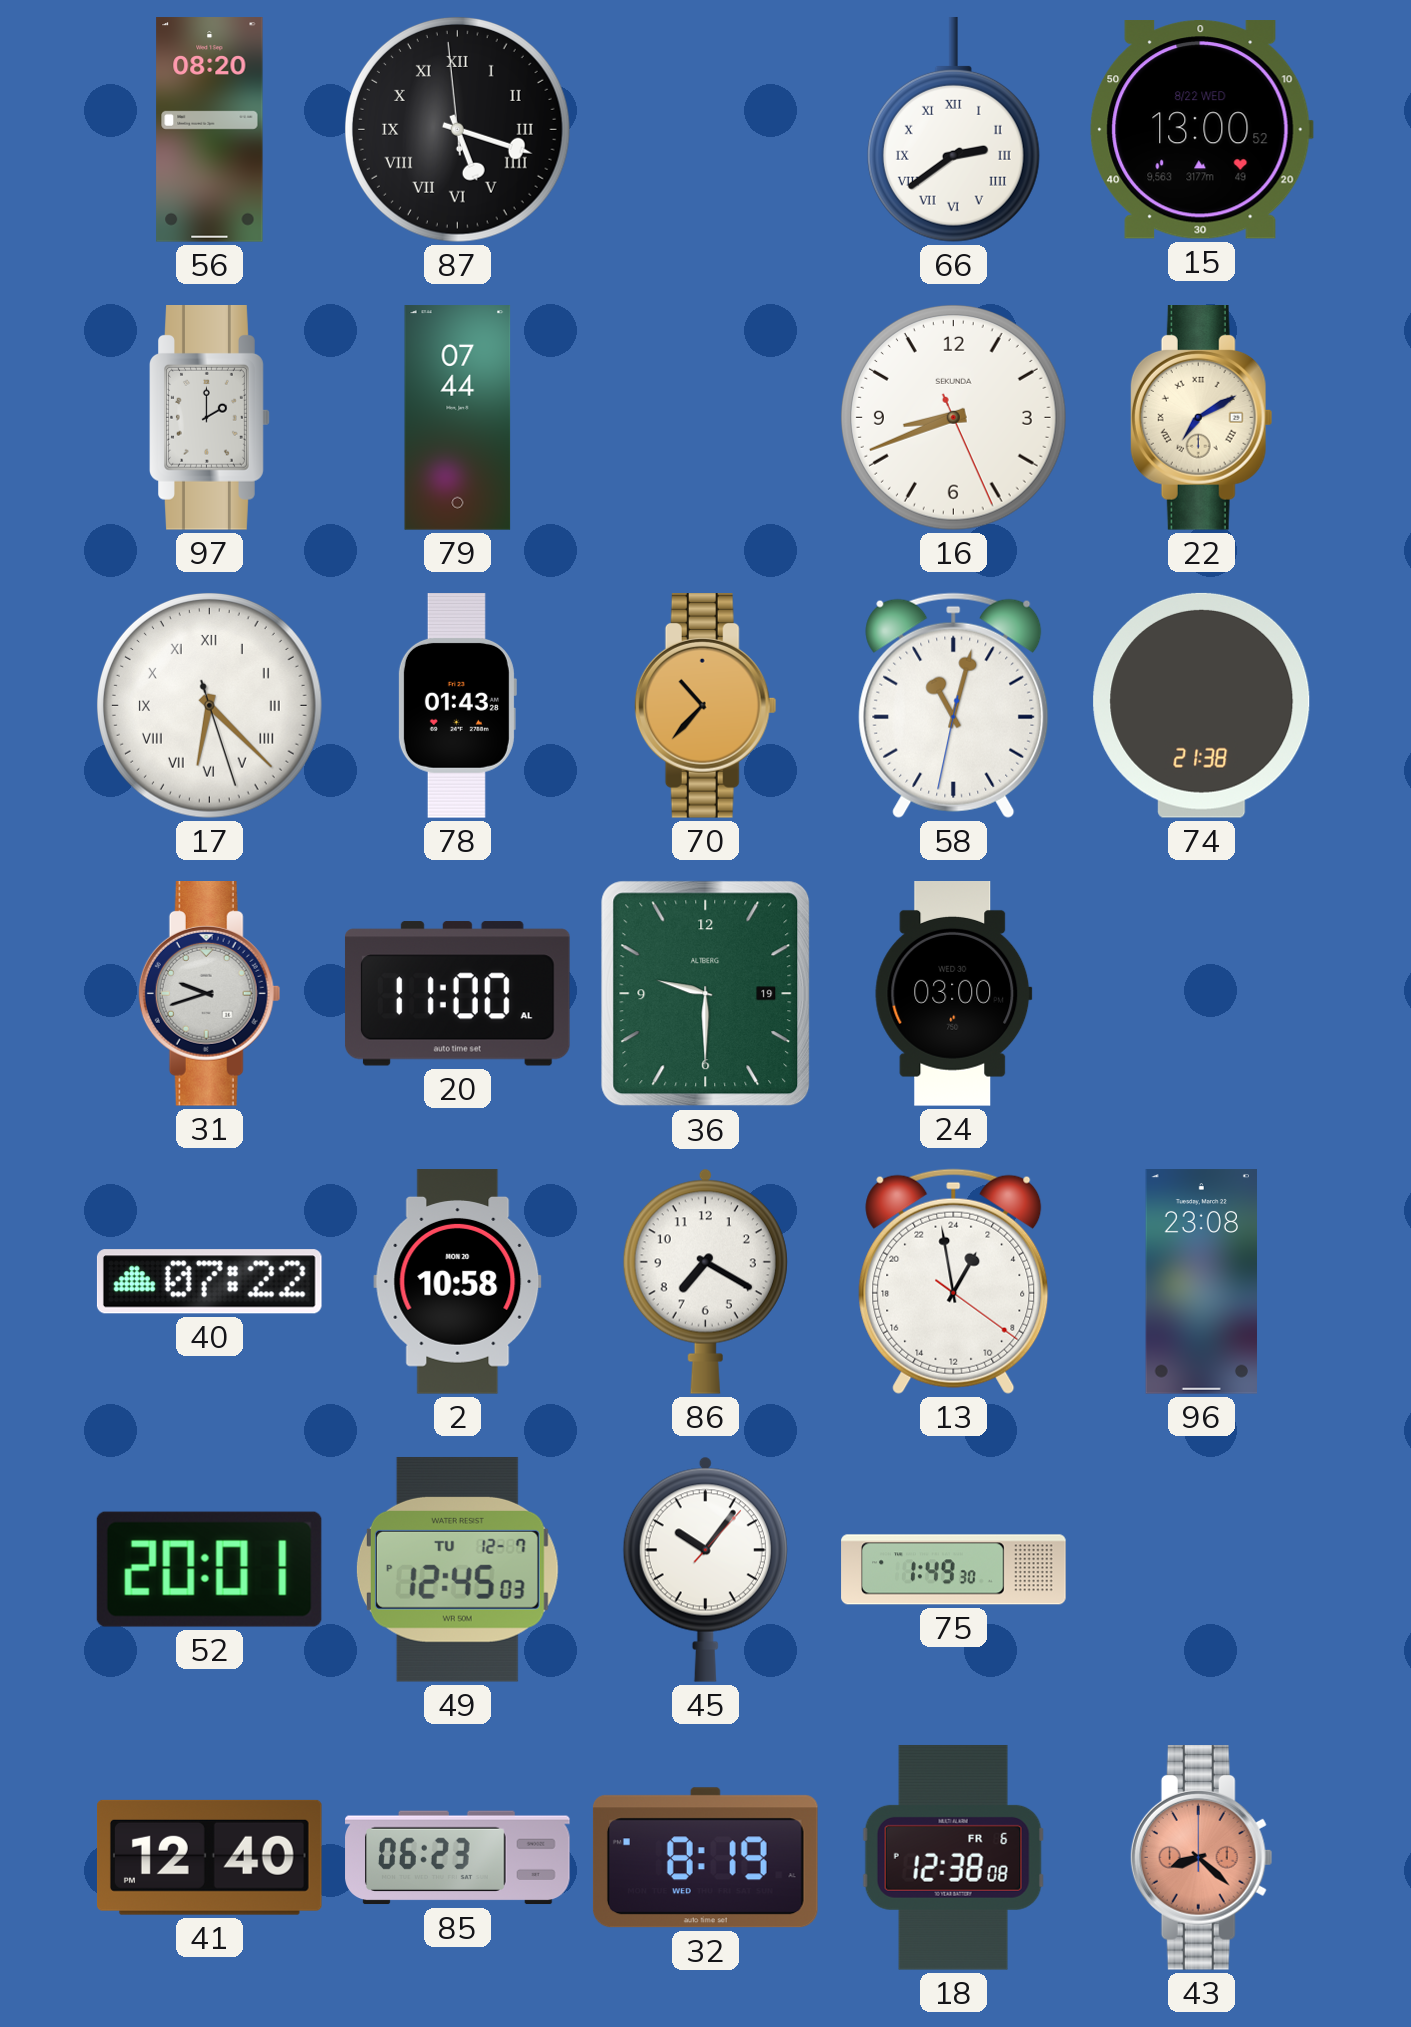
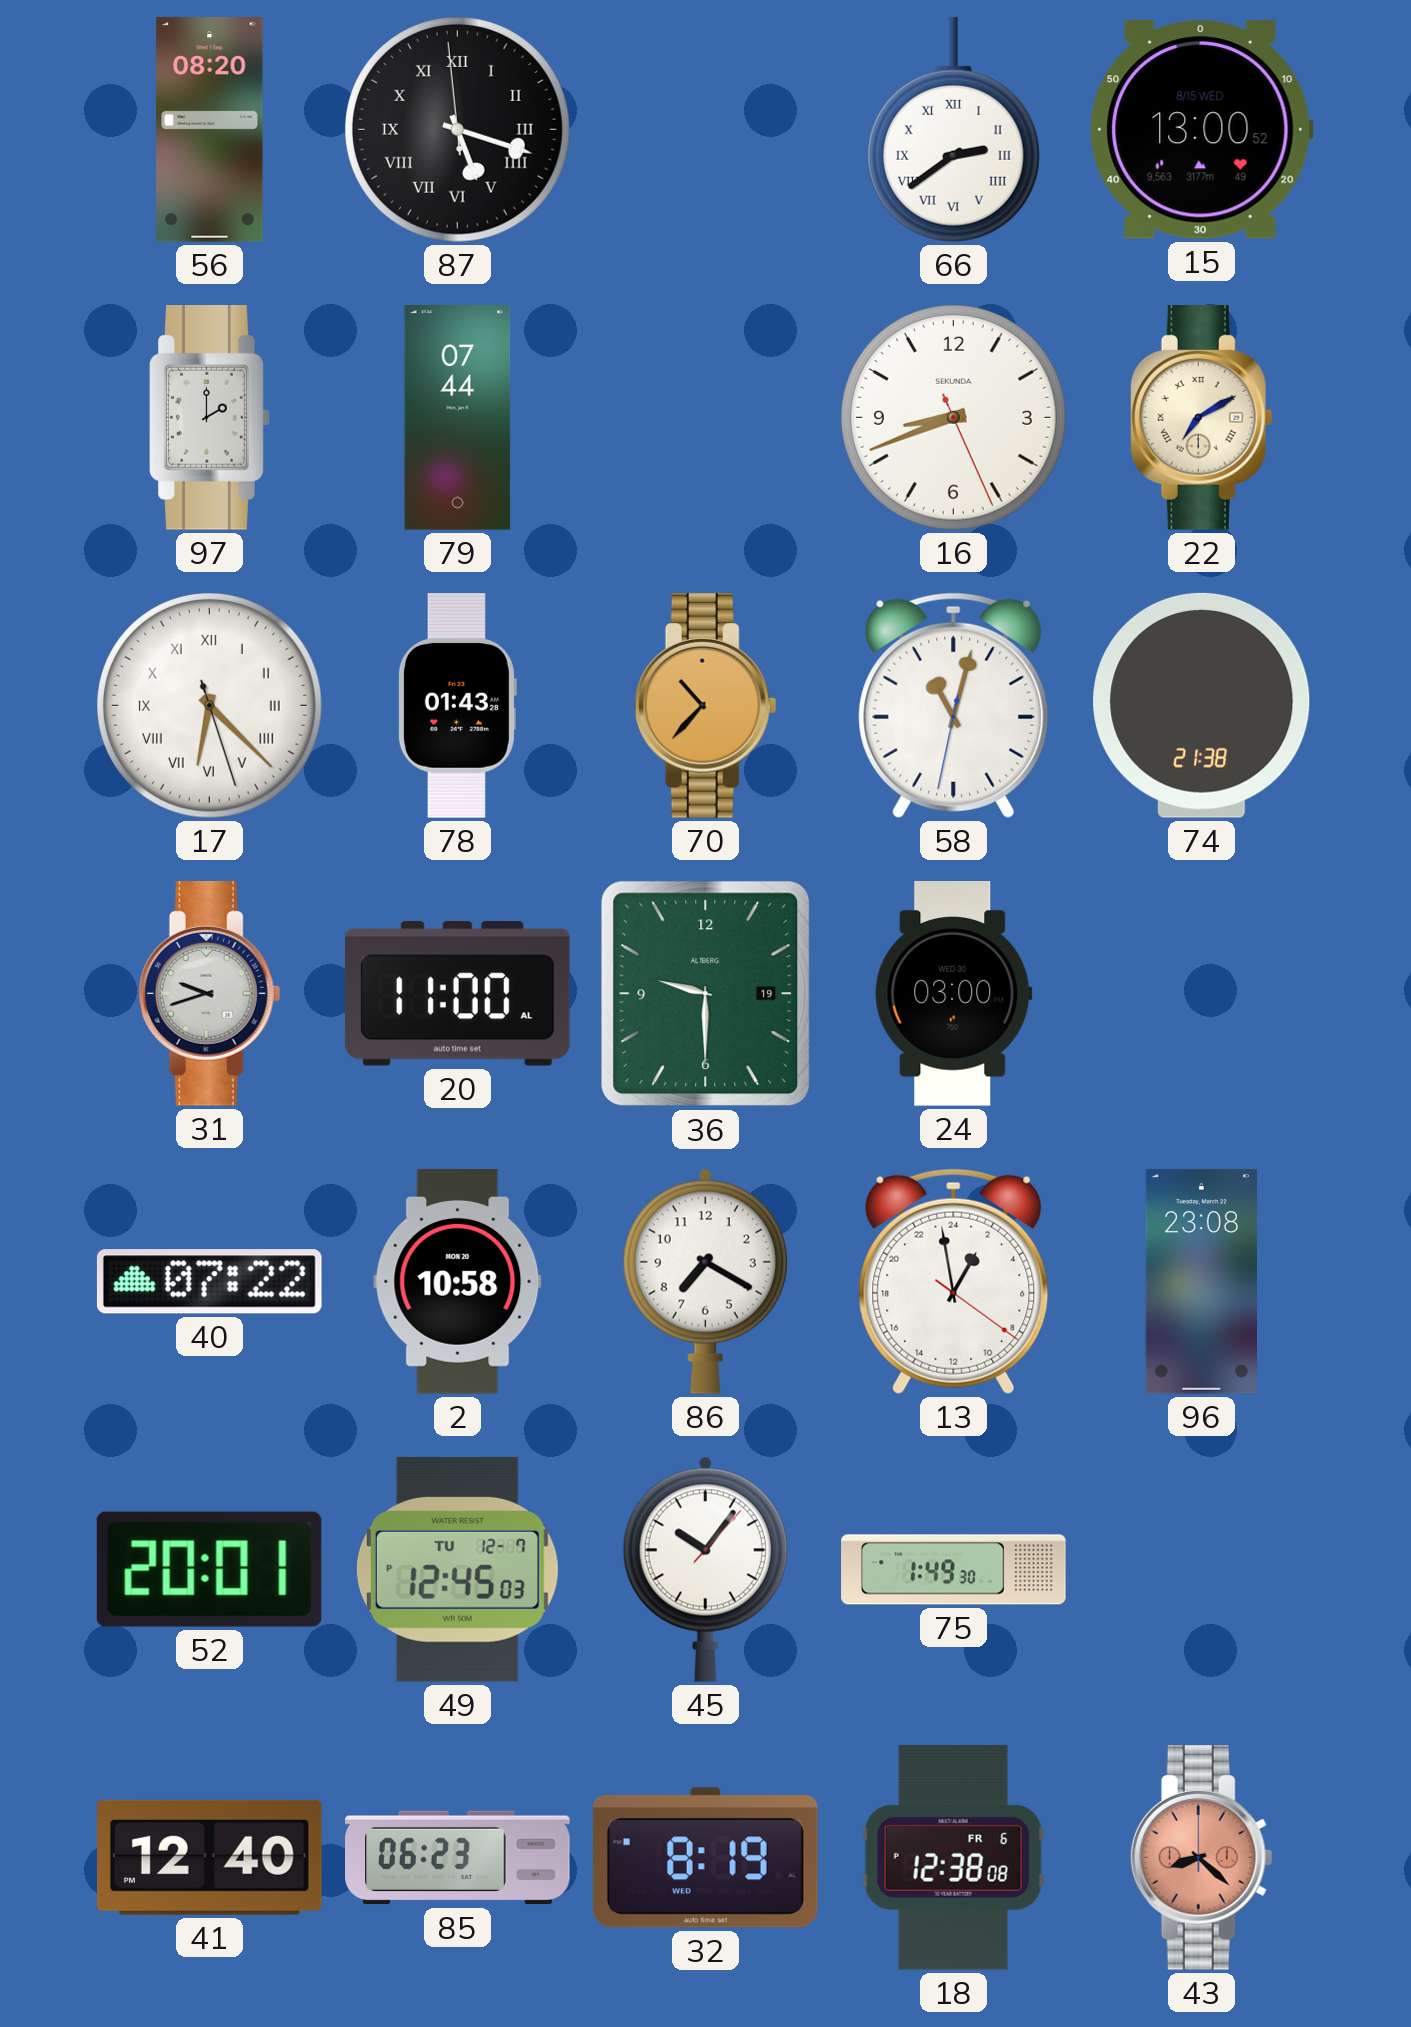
15 date: 8/22 WED -> 8/15 WED
